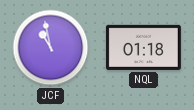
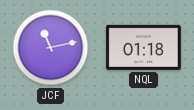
JCF: 10:58 -> 11:13
